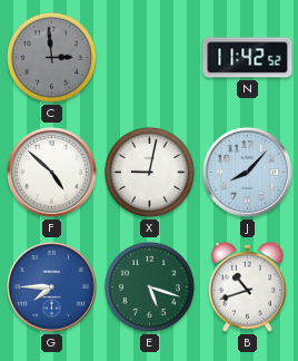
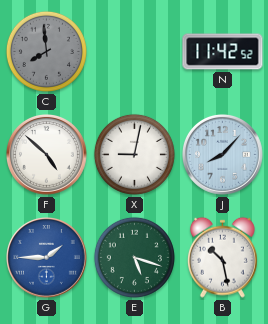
C: 2:59 -> 7:59
G: 7:45 -> 1:45
B: 10:42 -> 10:28
